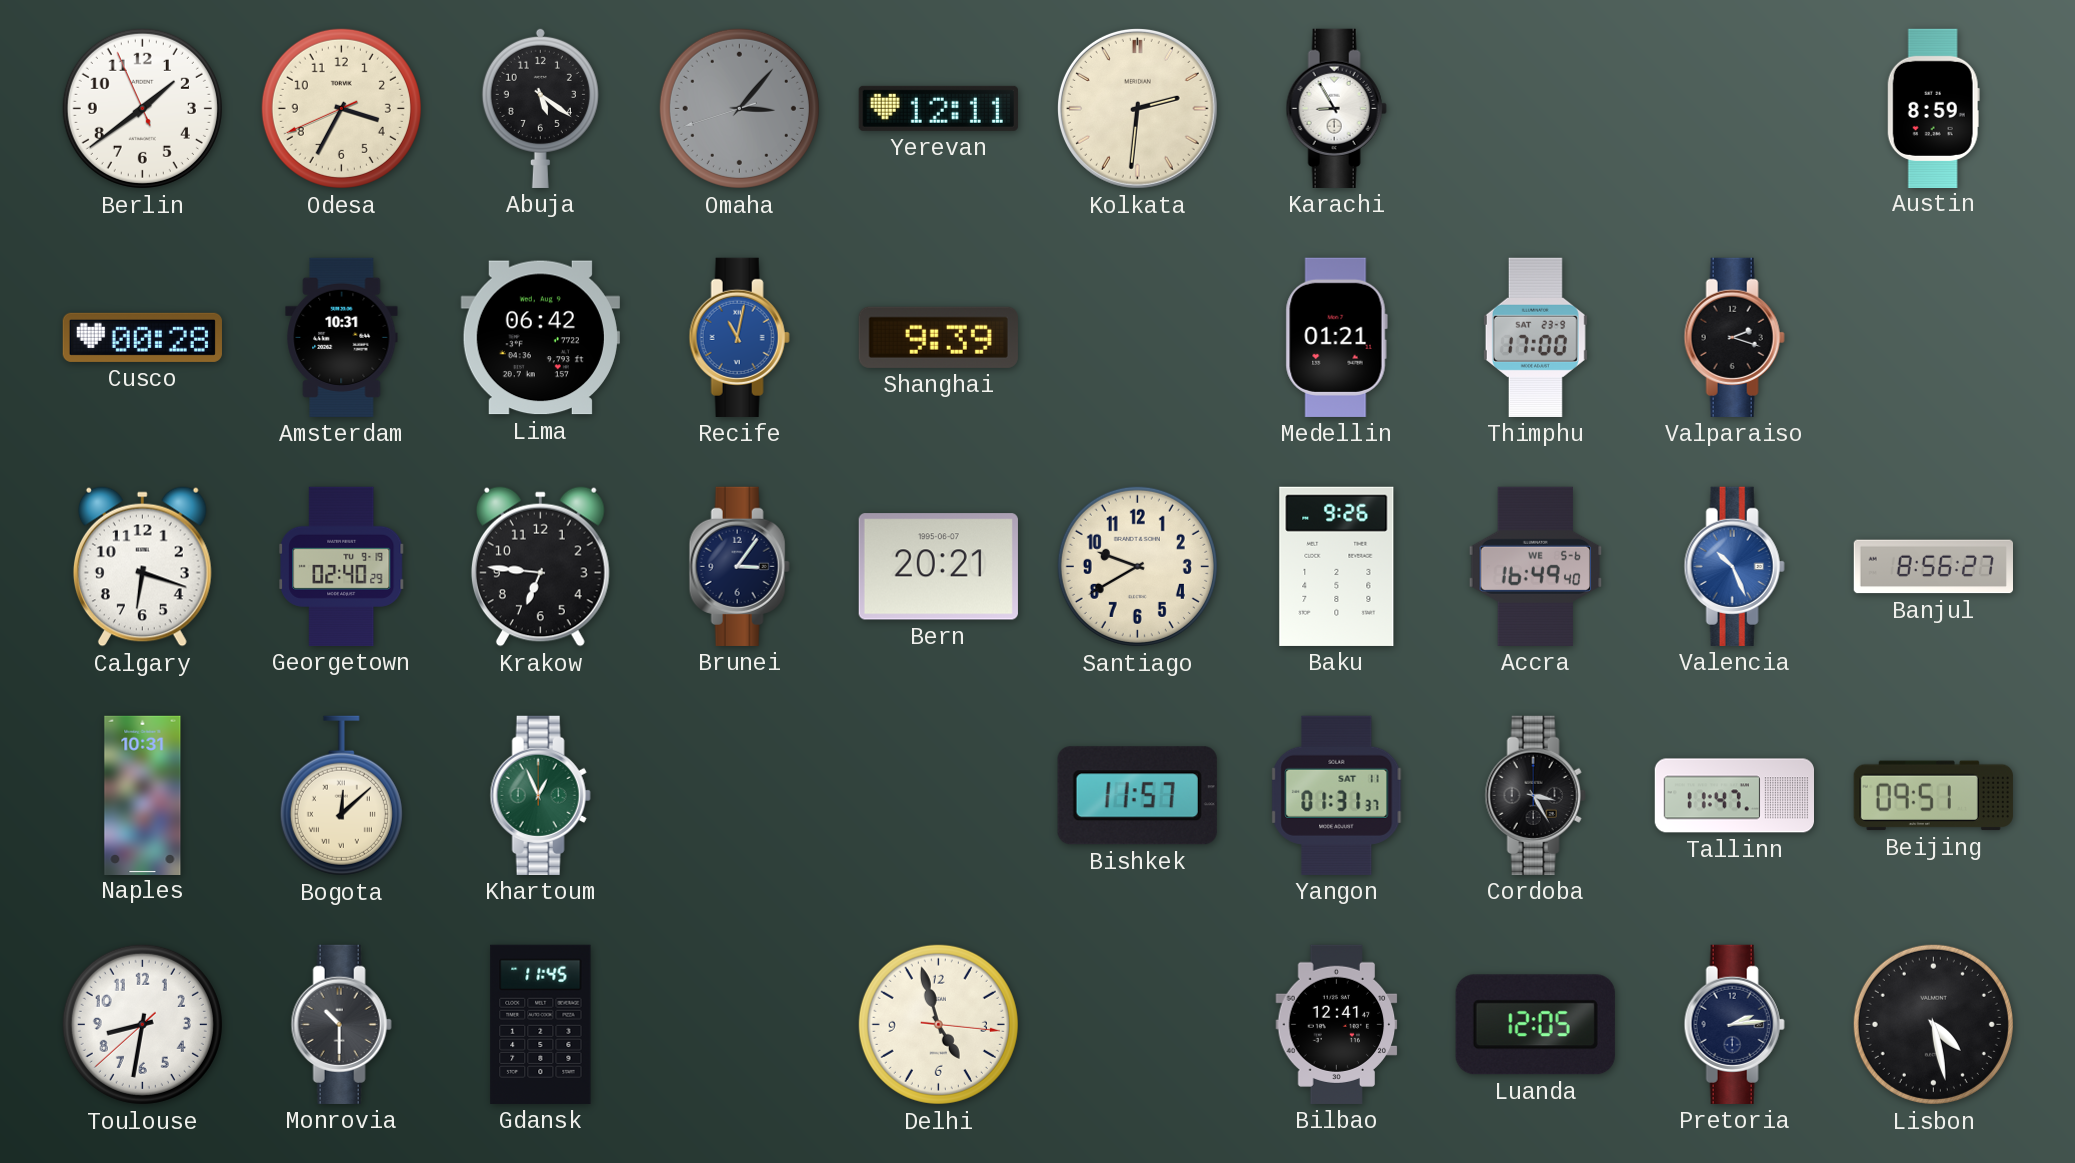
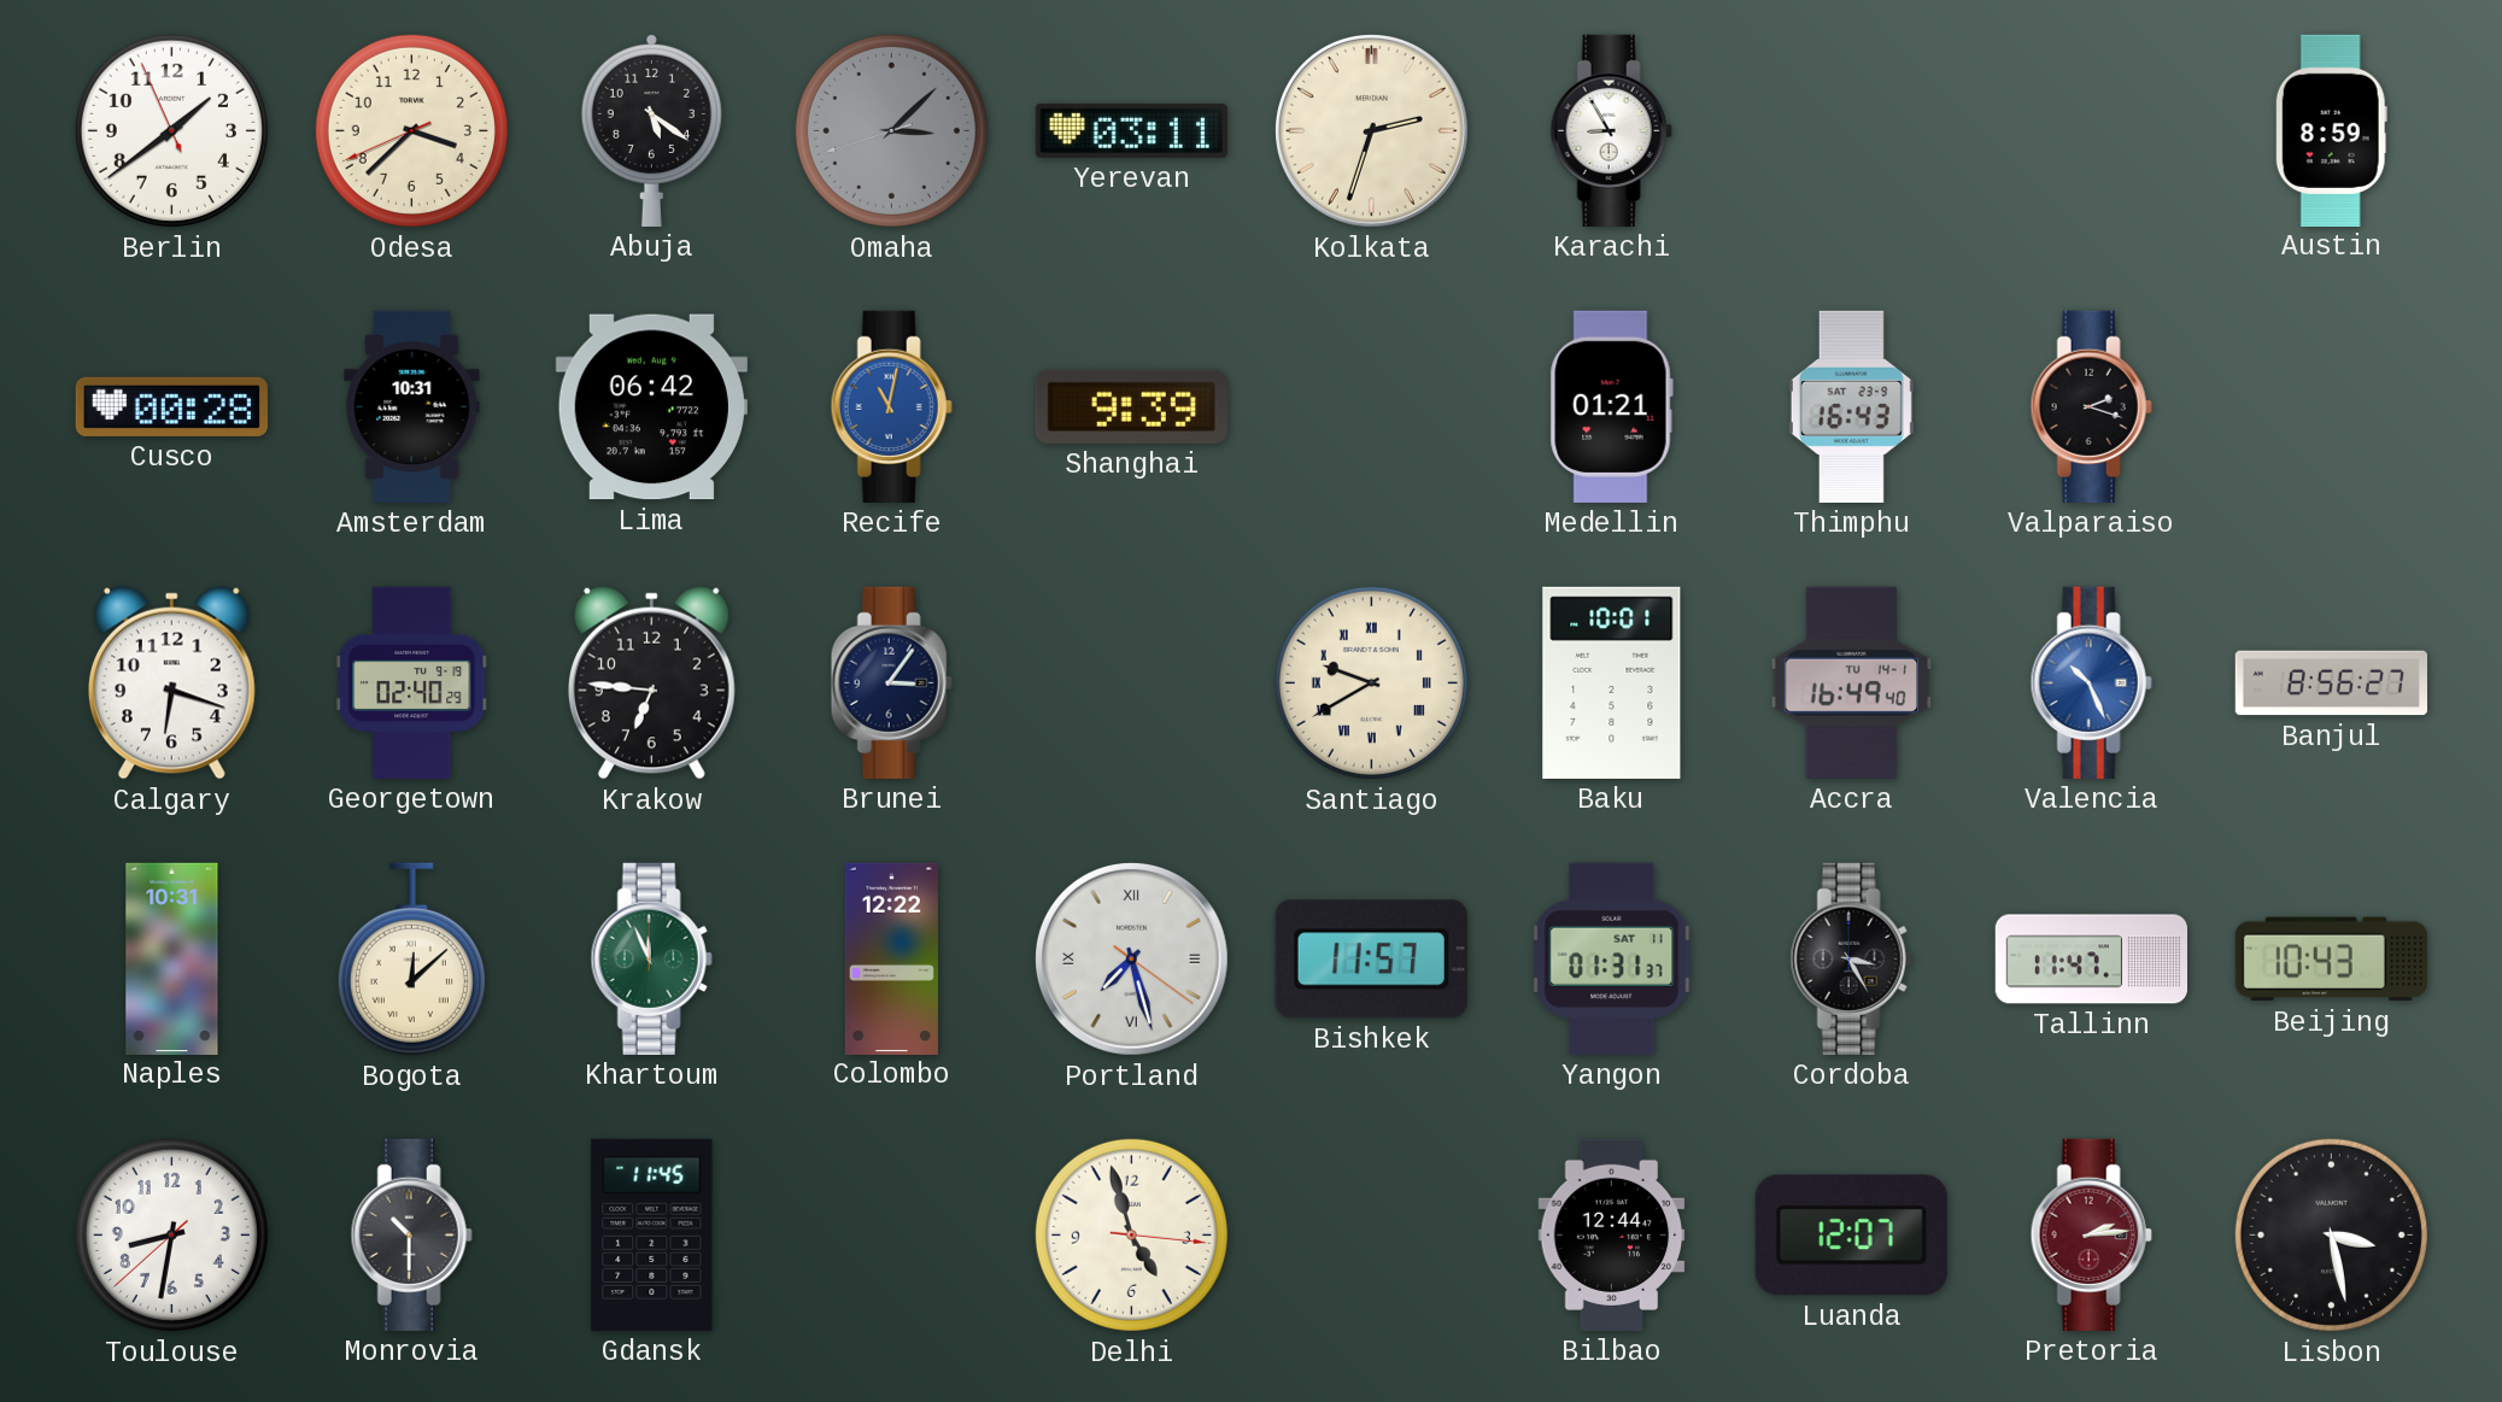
Odesa: 3:34 -> 3:37
Omaha: 3:06 -> 3:07
Yerevan: 12:11 -> 03:11
Kolkata: 2:31 -> 2:33
Thimphu: 17:00 -> 16:43
Bern: 20:21 -> none
Santiago numerals: Arabic -> Roman
Baku: 9:26 -> 10:01
Accra date: WE 5-6 -> TU 14-1
Khartoum: 12:56 -> 11:56
Colombo: none -> 12:22
Portland: none -> 7:27
Beijing: 09:51 -> 10:43
Bilbao: 12:41 -> 12:44
Luanda: 12:05 -> 12:07
Pretoria dial: navy -> burgundy
Lisbon: 4:28 -> 3:28
